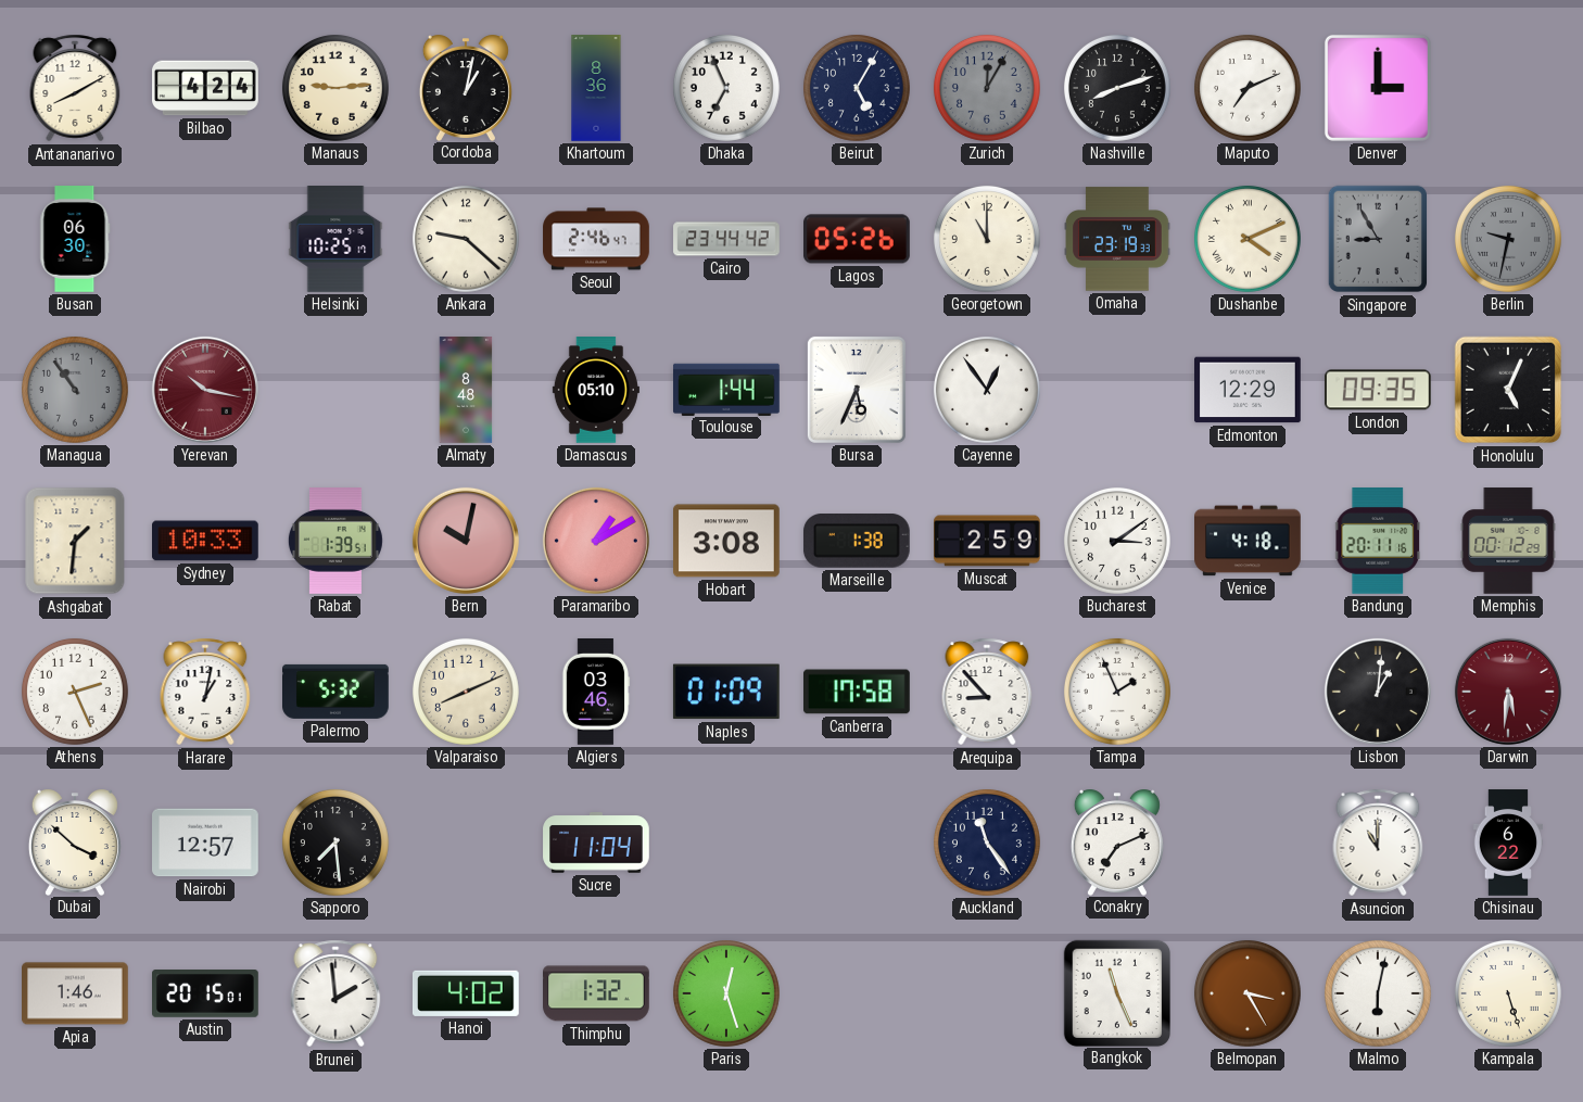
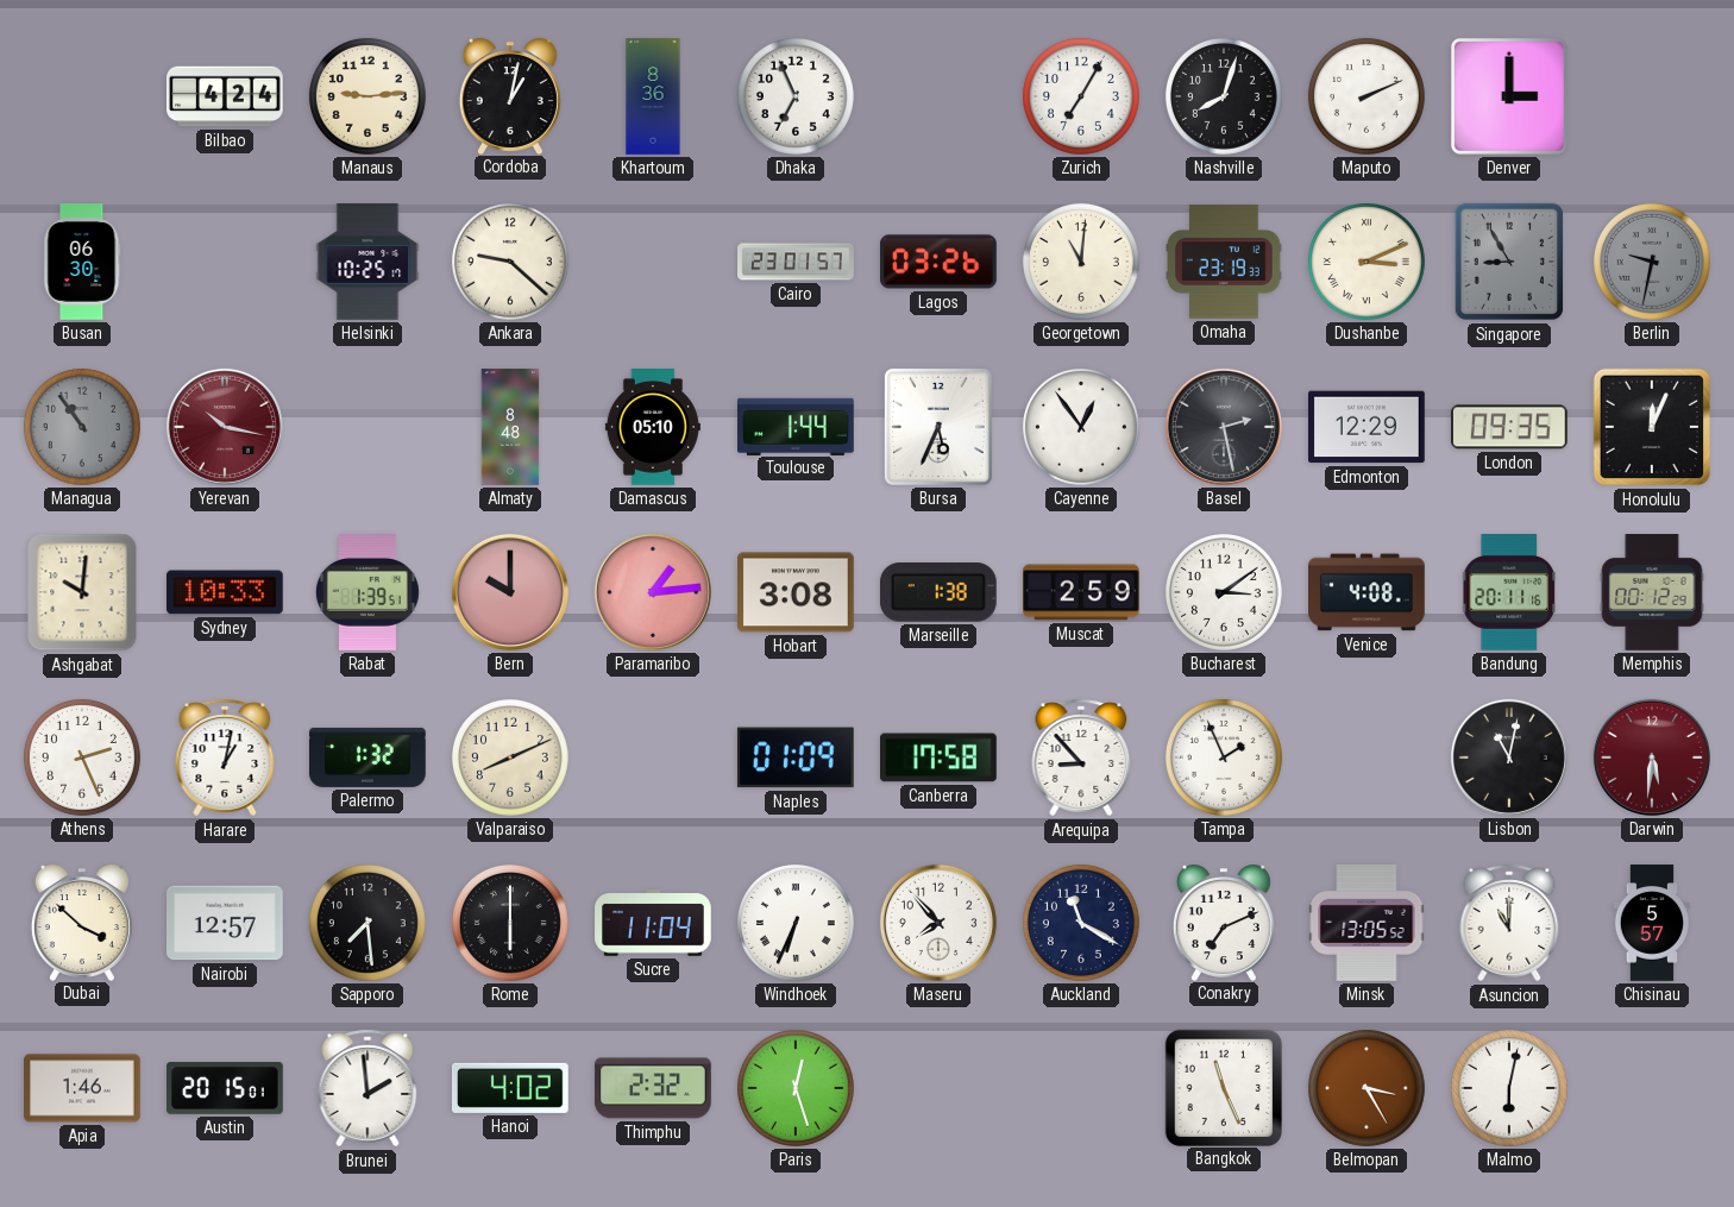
Antananarivo: 8:10 -> none
Beirut: 5:05 -> none
Zurich: 12:05 -> 7:05
Zurich dial: grey -> white
Nashville: 8:12 -> 8:03
Maputo: 7:11 -> 2:11
Seoul: 2:46 -> none
Cairo: 23:44 -> 23:01
Lagos: 05:26 -> 03:26
Georgetown: 11:00 -> 11:01
Dushanbe: 4:11 -> 3:11
Basel: none -> 2:28
Honolulu: 5:04 -> 12:04
Ashgabat: 1:31 -> 10:01
Bern: 10:02 -> 10:00
Paramaribo: 1:10 -> 1:14
Venice: 4:18 -> 4:08
Palermo: 5:32 -> 1:32
Algiers: 03:46 -> none
Lisbon: 1:01 -> 11:02
Rome: none -> 6:00
Windhoek: none -> 6:34
Maseru: none -> 7:53
Auckland: 11:24 -> 11:20
Minsk: none -> 13:05
Chisinau: 6:22 -> 5:57
Thimphu: 1:32 -> 2:32
Kampala: 5:27 -> none
